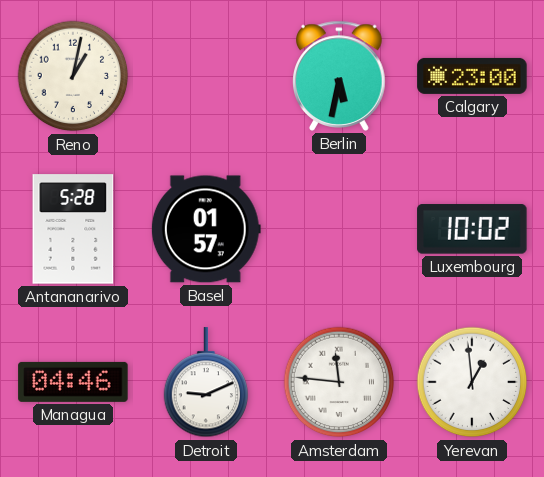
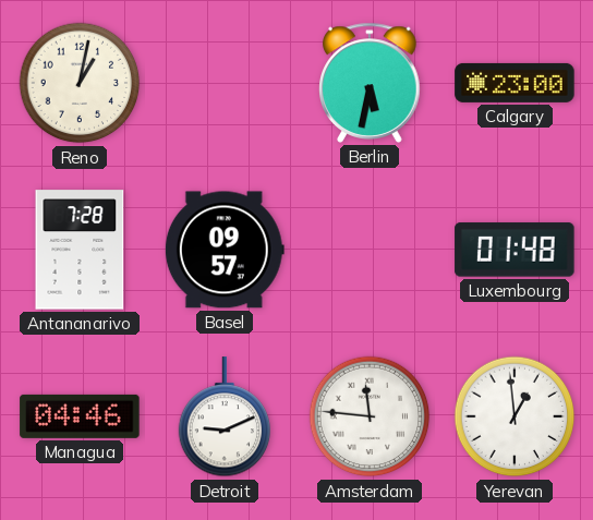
Antananarivo: 5:28 -> 7:28
Basel: 01:57 -> 09:57
Luxembourg: 10:02 -> 01:48
